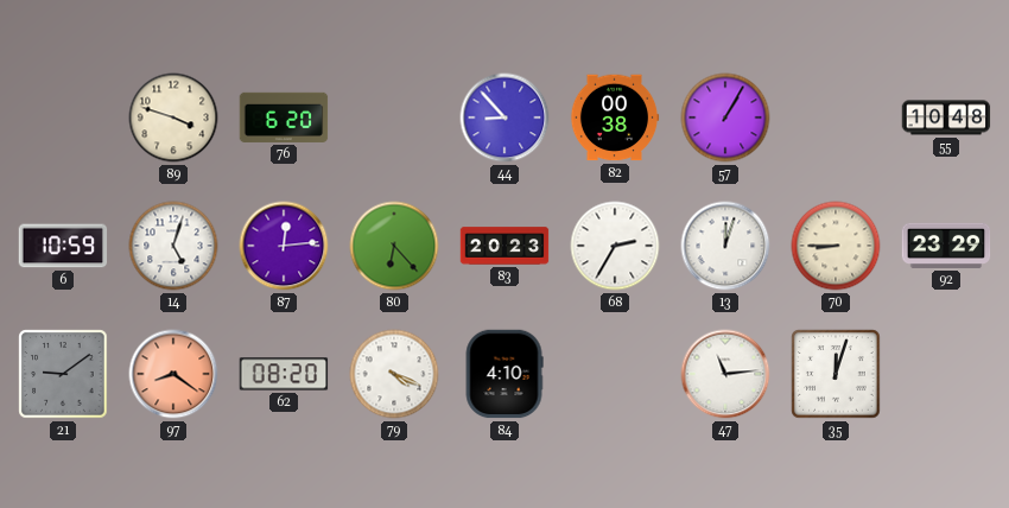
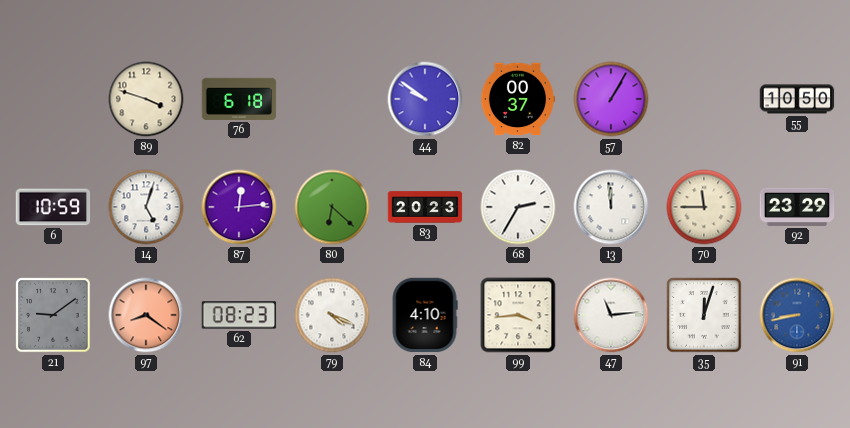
76: 6:20 -> 6:18
44: 8:53 -> 9:51
82: 00:38 -> 00:37
55: 10:48 -> 10:50
80: 6:23 -> 6:22
13: 12:03 -> 11:59
70: 8:45 -> 11:45
62: 08:20 -> 08:23
99: none -> 3:44
91: none -> 8:43
